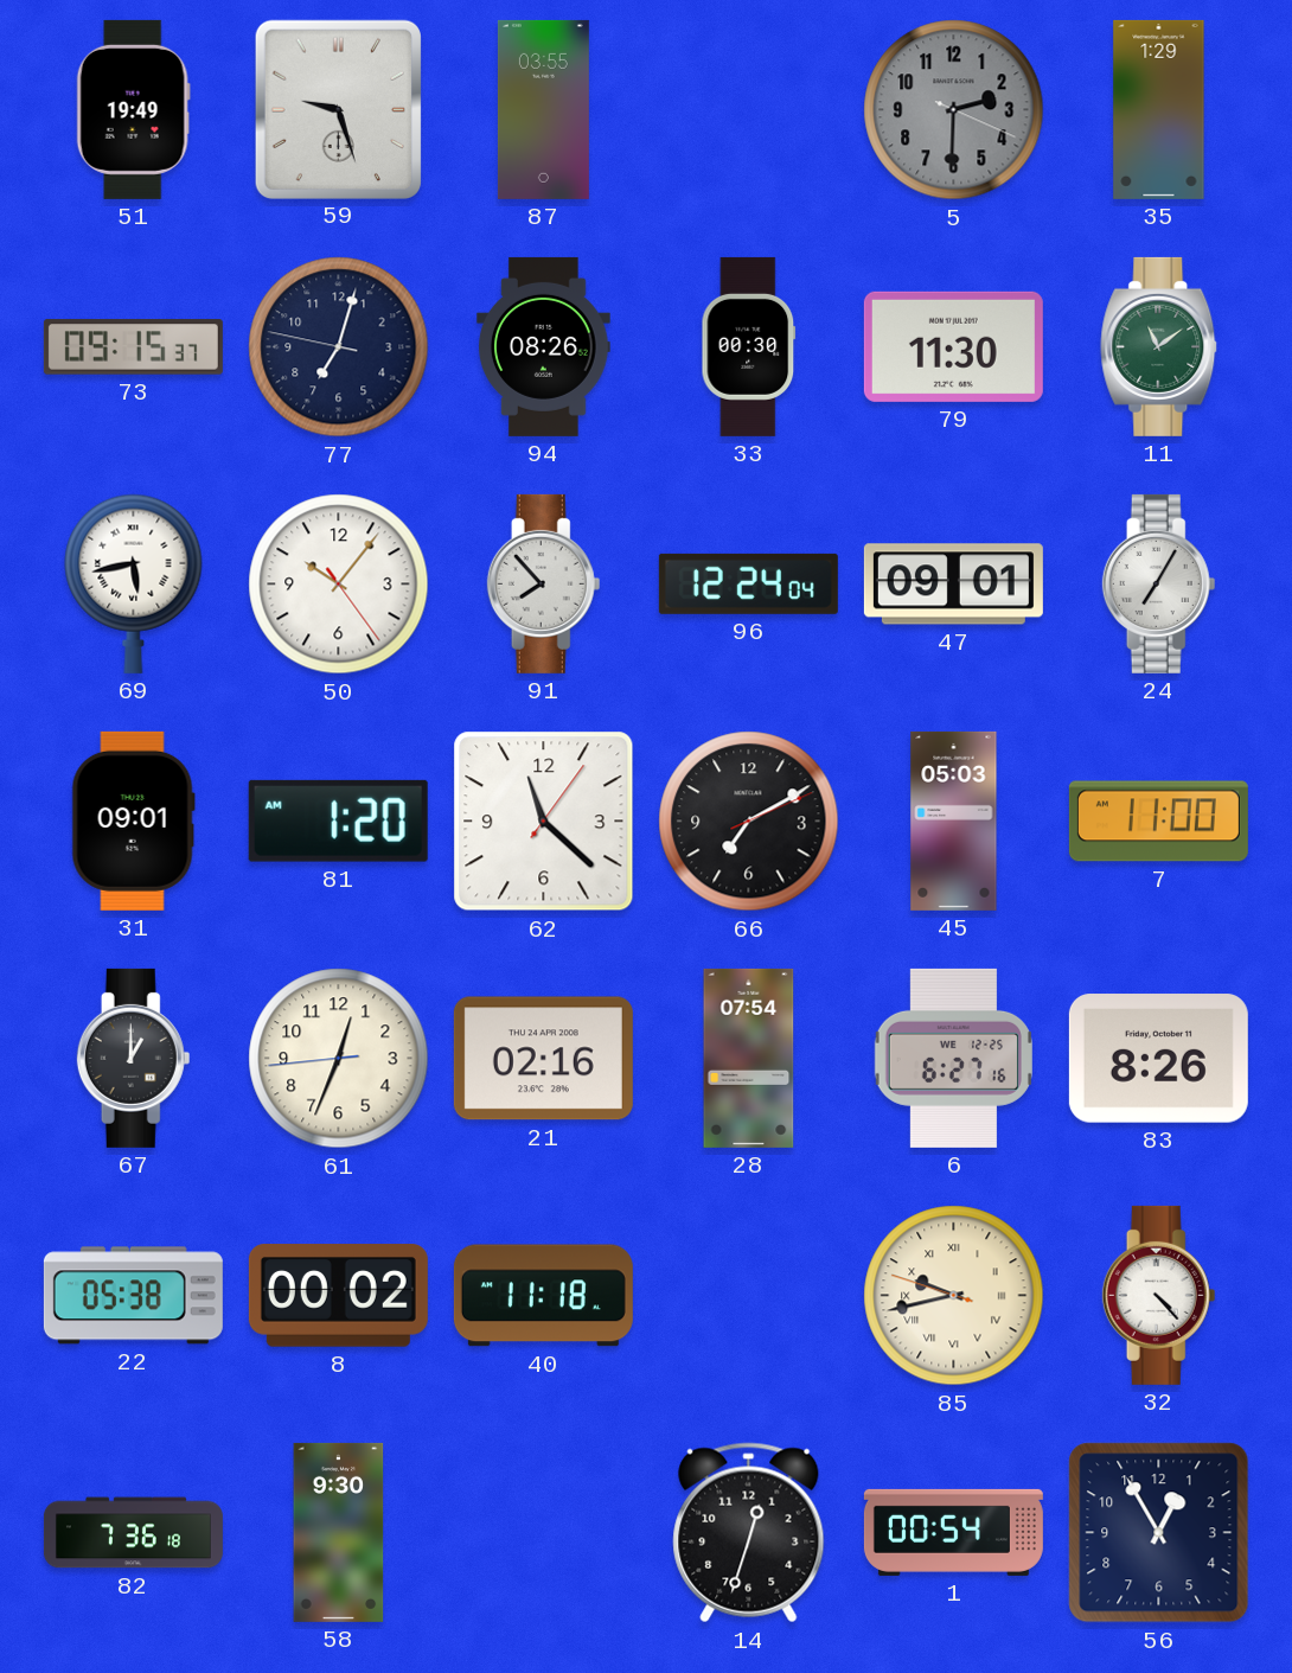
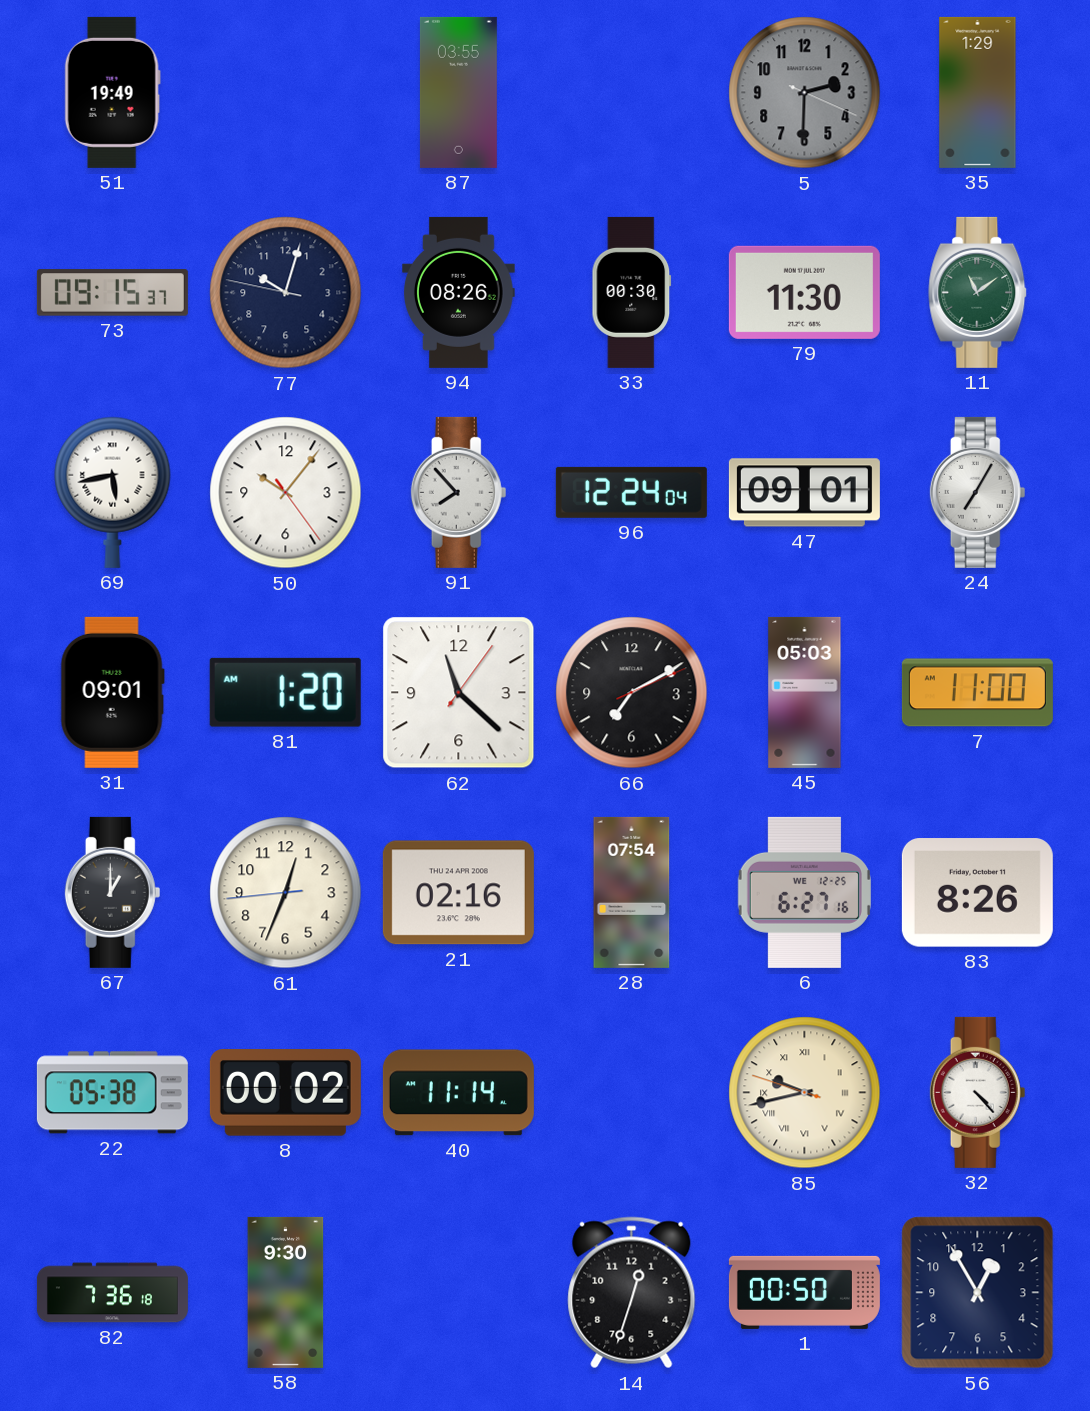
59: 9:27 -> none
77: 7:02 -> 10:02
40: 11:18 -> 11:14
1: 00:54 -> 00:50
